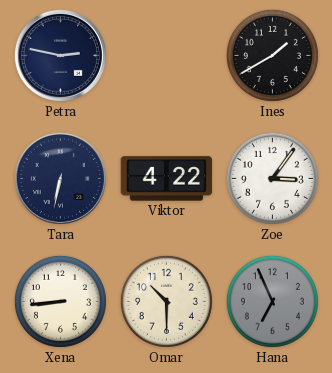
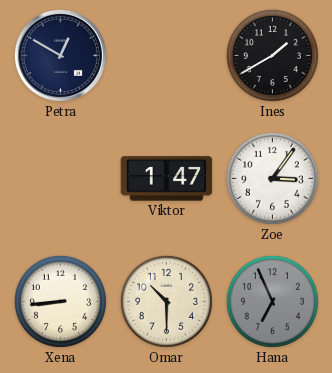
Petra: 2:47 -> 12:50
Tara: 6:32 -> none
Viktor: 4:22 -> 1:47
